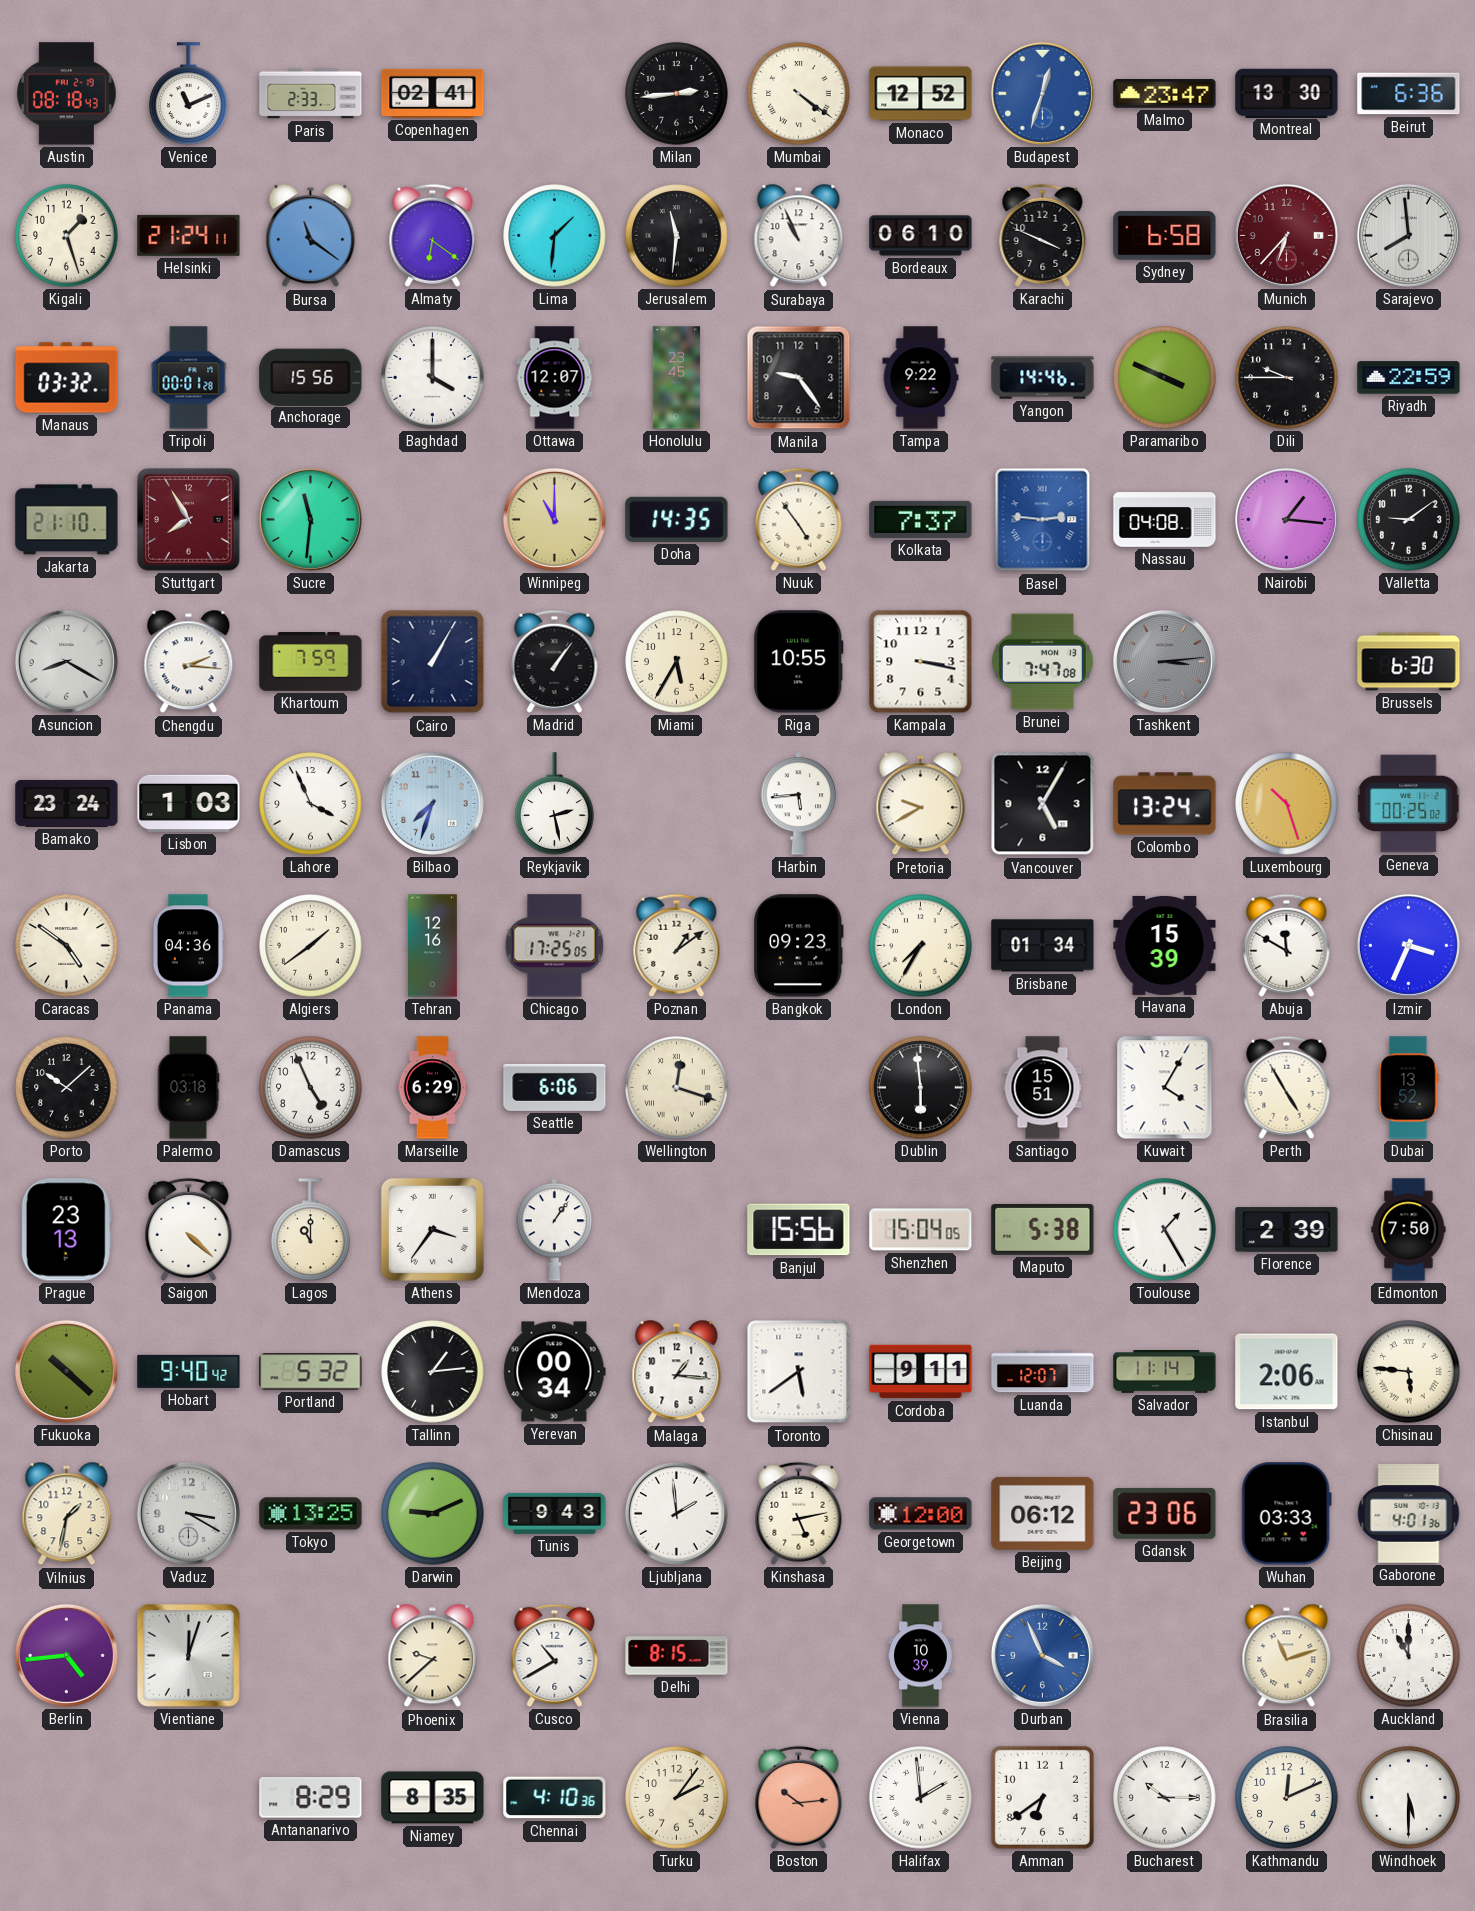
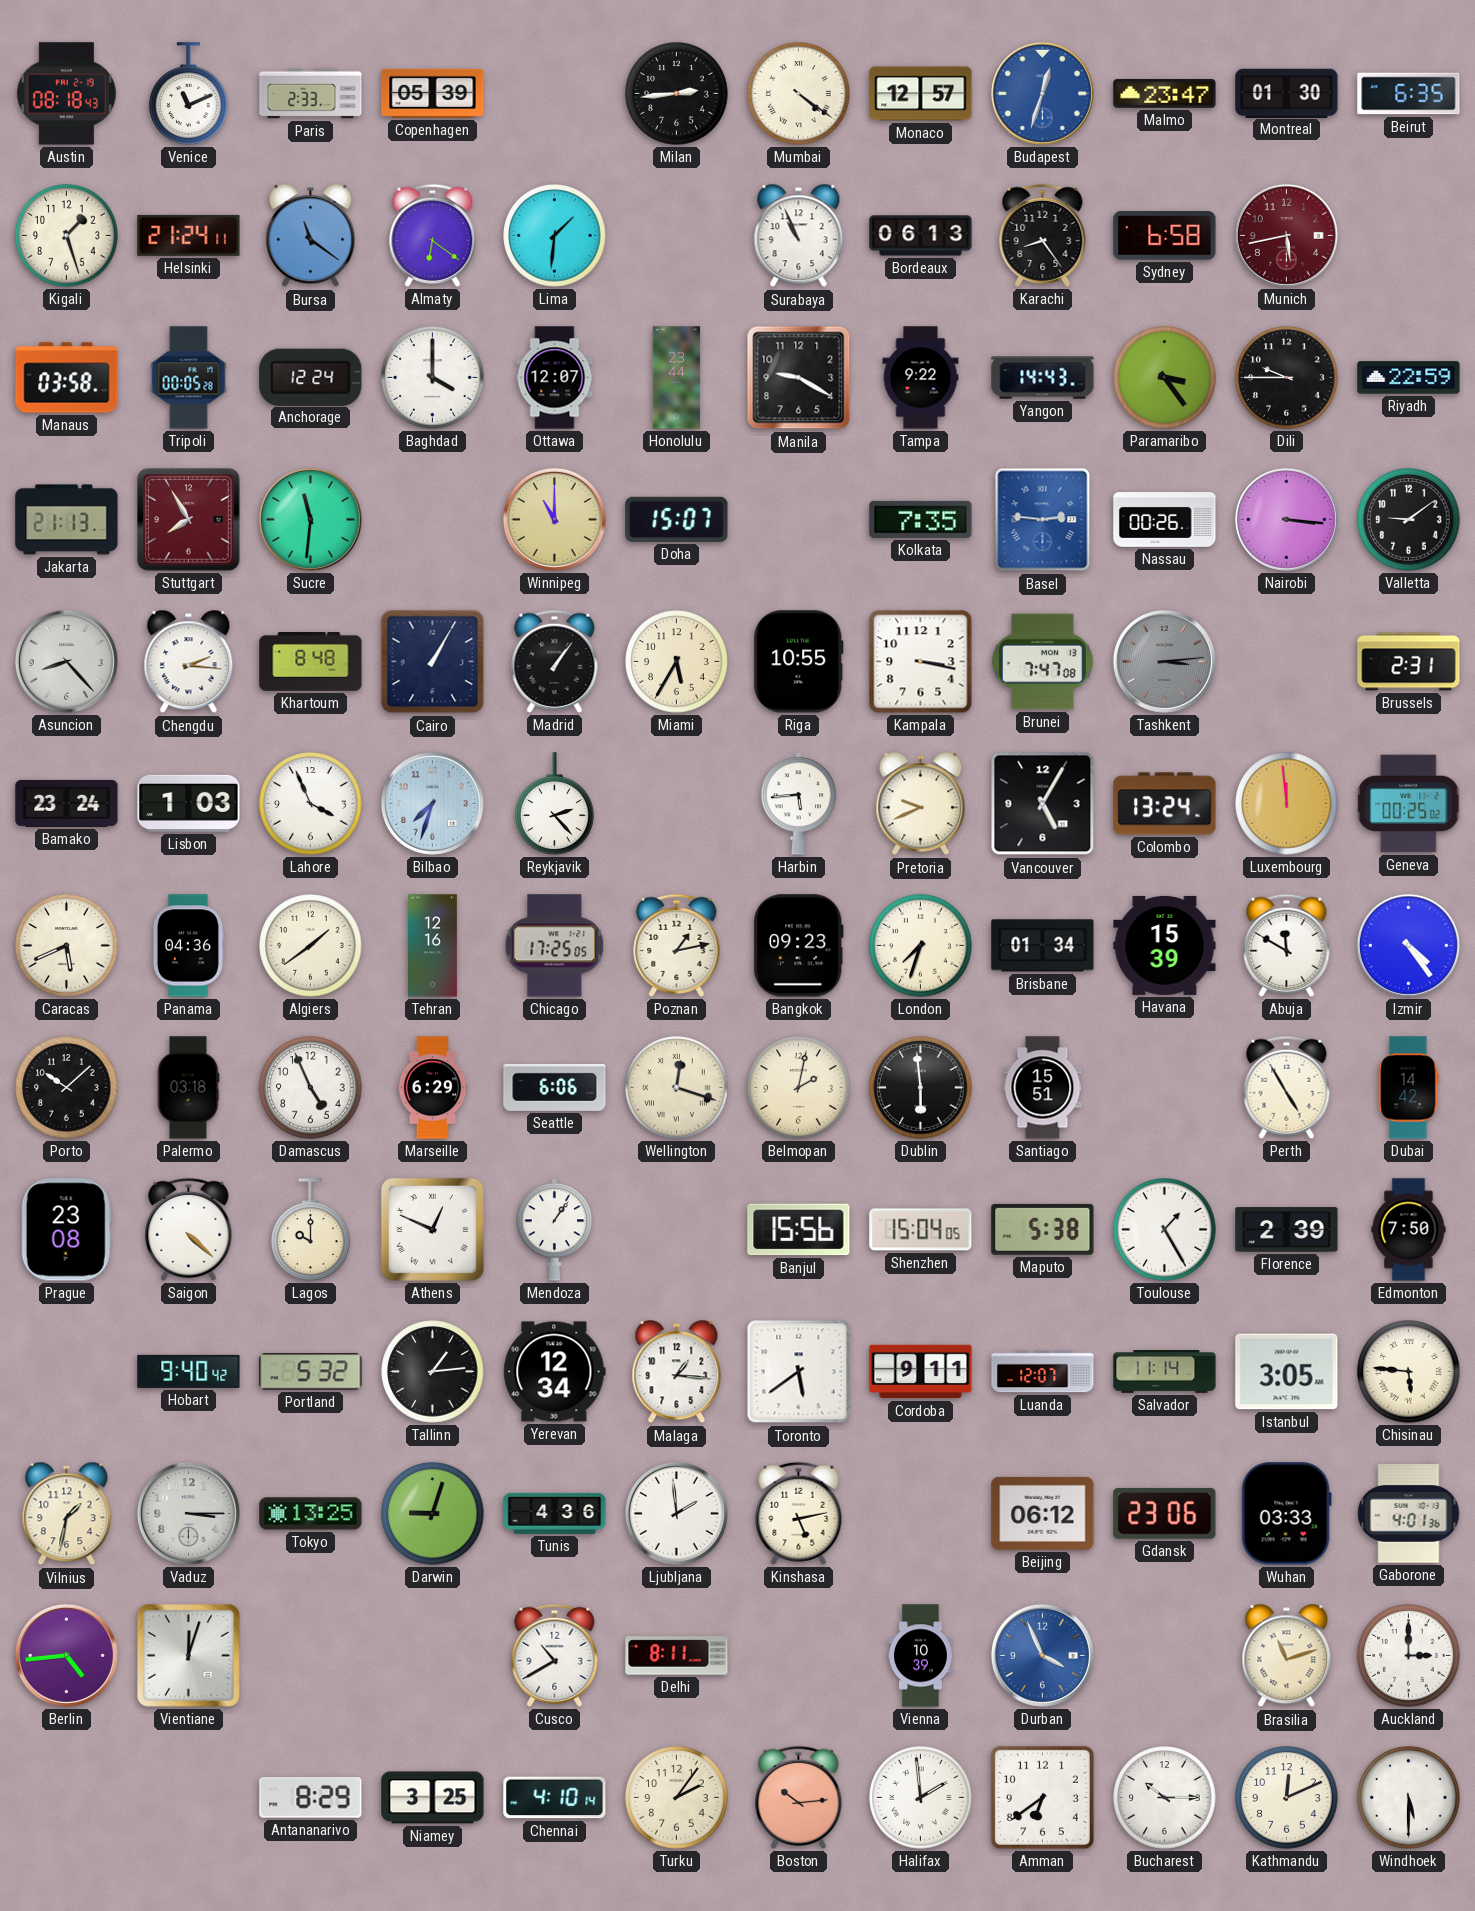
Copenhagen: 02:41 -> 05:39
Monaco: 12:52 -> 12:57
Montreal: 13:30 -> 01:30
Beirut: 6:36 -> 6:35
Jerusalem: 11:31 -> none
Bordeaux: 06:10 -> 06:13
Karachi: 3:49 -> 8:24
Munich: 6:37 -> 5:43
Sarajevo: 7:59 -> none
Manaus: 03:32 -> 03:58
Tripoli: 00:01 -> 00:05
Anchorage: 15:56 -> 12:24
Honolulu: 23:45 -> 23:44
Manila: 9:24 -> 9:20
Yangon: 14:46 -> 14:43
Paramaribo: 3:49 -> 3:24
Jakarta: 21:10 -> 21:13
Doha: 14:35 -> 15:07
Nuuk: 4:54 -> none
Kolkata: 7:37 -> 7:35
Nassau: 04:08 -> 00:26
Nairobi: 1:16 -> 3:16
Asuncion: 8:20 -> 8:23
Khartoum: 7:59 -> 8:48
Brussels: 6:30 -> 2:31
Reykjavik: 2:28 -> 2:23
Pretoria: 9:40 -> 9:41
Luxembourg: 10:27 -> 11:59
Caracas: 4:51 -> 5:41
Poznan: 1:09 -> 1:13
London: 7:35 -> 7:33
Izmir: 3:34 -> 4:24
Belmopan: none -> 2:02
Kuwait: 4:05 -> none
Dubai: 13:52 -> 14:42
Prague: 23:13 -> 23:08
Lagos: 11:00 -> 10:00
Athens: 3:36 -> 12:49
Fukuoka: 10:22 -> none
Yerevan: 00:34 -> 12:34
Istanbul: 2:06 -> 3:05
Vaduz: 3:20 -> 3:15
Darwin: 9:11 -> 9:03
Tunis: 9:43 -> 4:36
Georgetown: 12:00 -> none
Phoenix: 9:38 -> none
Delhi: 8:15 -> 8:11
Auckland: 11:00 -> 3:00
Niamey: 8:35 -> 3:25
Chennai: 4:10:36 -> 4:10:14
